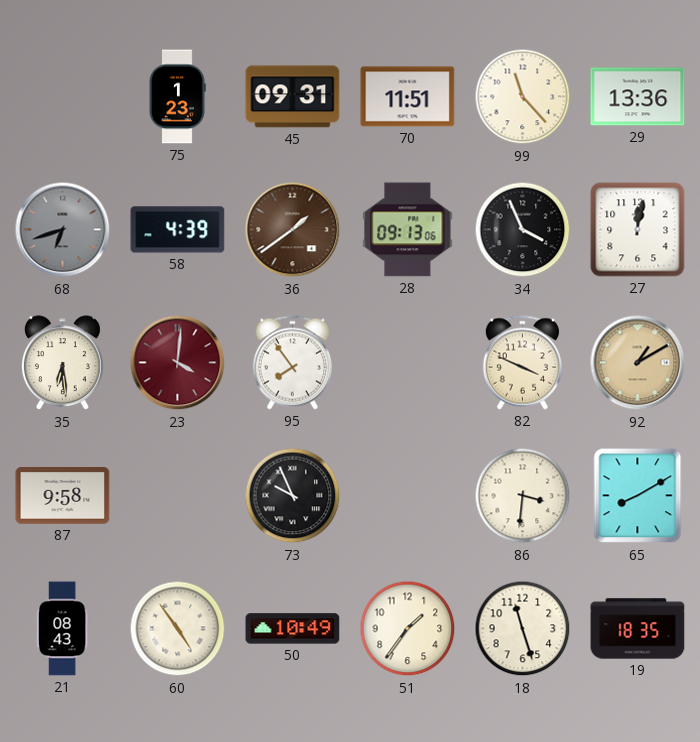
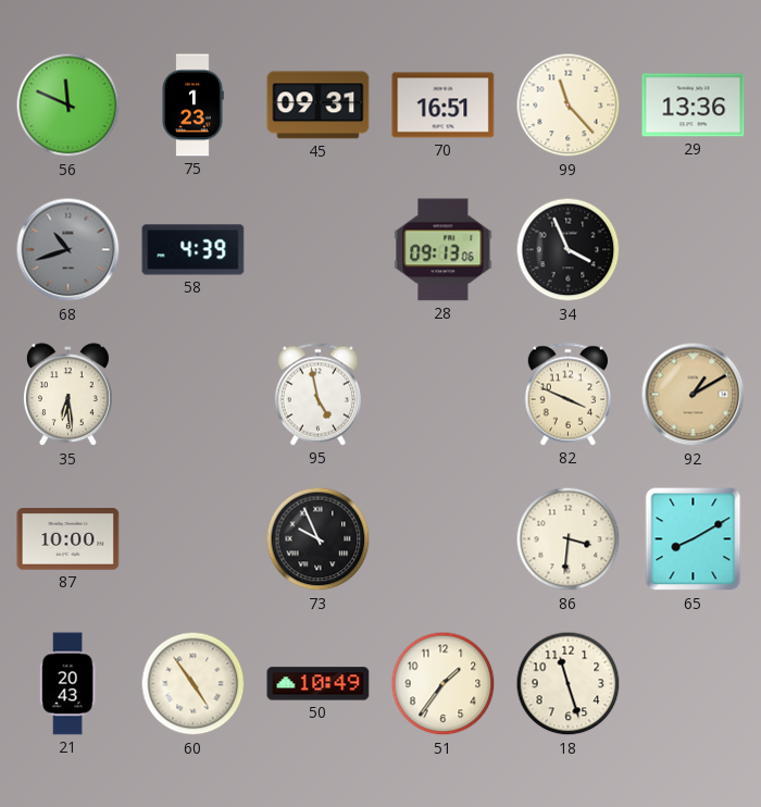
56: none -> 11:49
70: 11:51 -> 16:51
68: 6:42 -> 10:42
36: 1:39 -> none
27: 12:02 -> none
23: 4:01 -> none
95: 7:54 -> 4:58
87: 9:58 -> 10:00
21: 08:43 -> 20:43
19: 18:35 -> none
